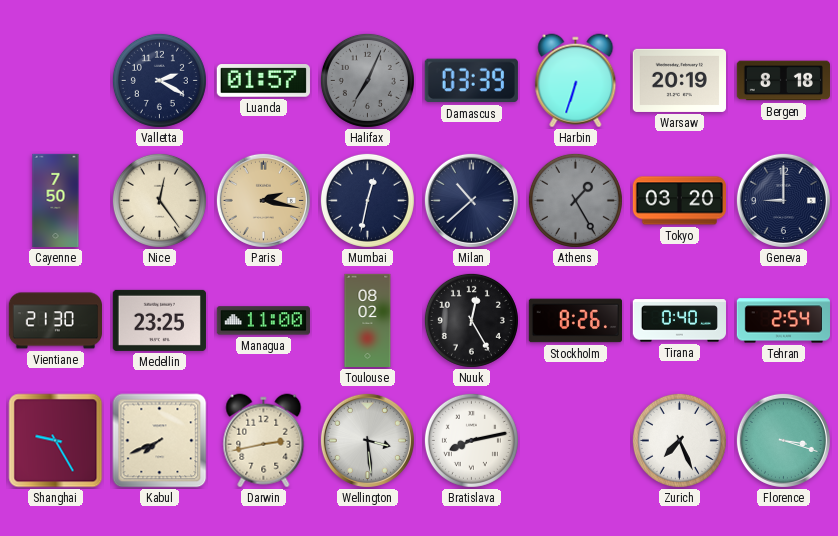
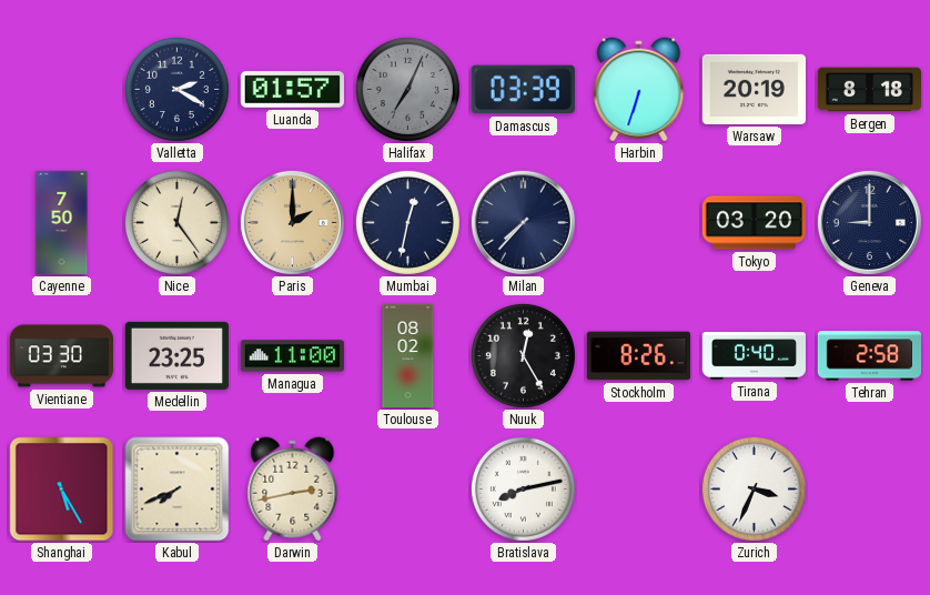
Paris: 2:17 -> 2:00
Milan: 10:38 -> 7:37
Athens: 1:25 -> none
Vientiane: 21:30 -> 03:30
Tehran: 2:54 -> 2:58
Shanghai: 9:25 -> 5:25
Wellington: 3:29 -> none
Zurich: 7:26 -> 3:34
Florence: 3:18 -> none
